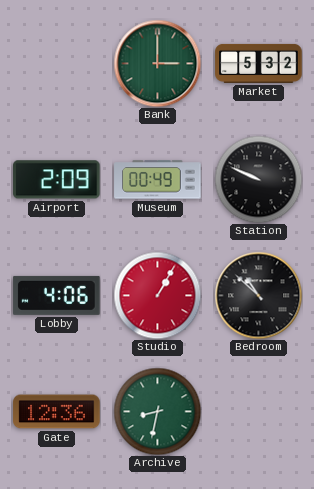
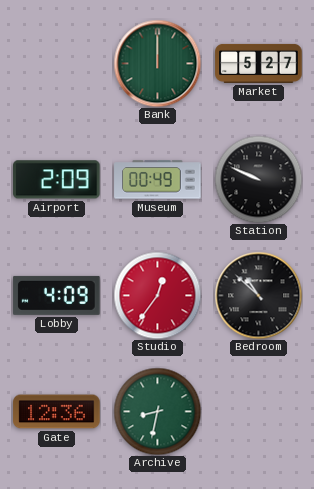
Bank: 3:00 -> 12:00
Market: 5:32 -> 5:27
Lobby: 4:06 -> 4:09
Studio: 1:05 -> 12:36
